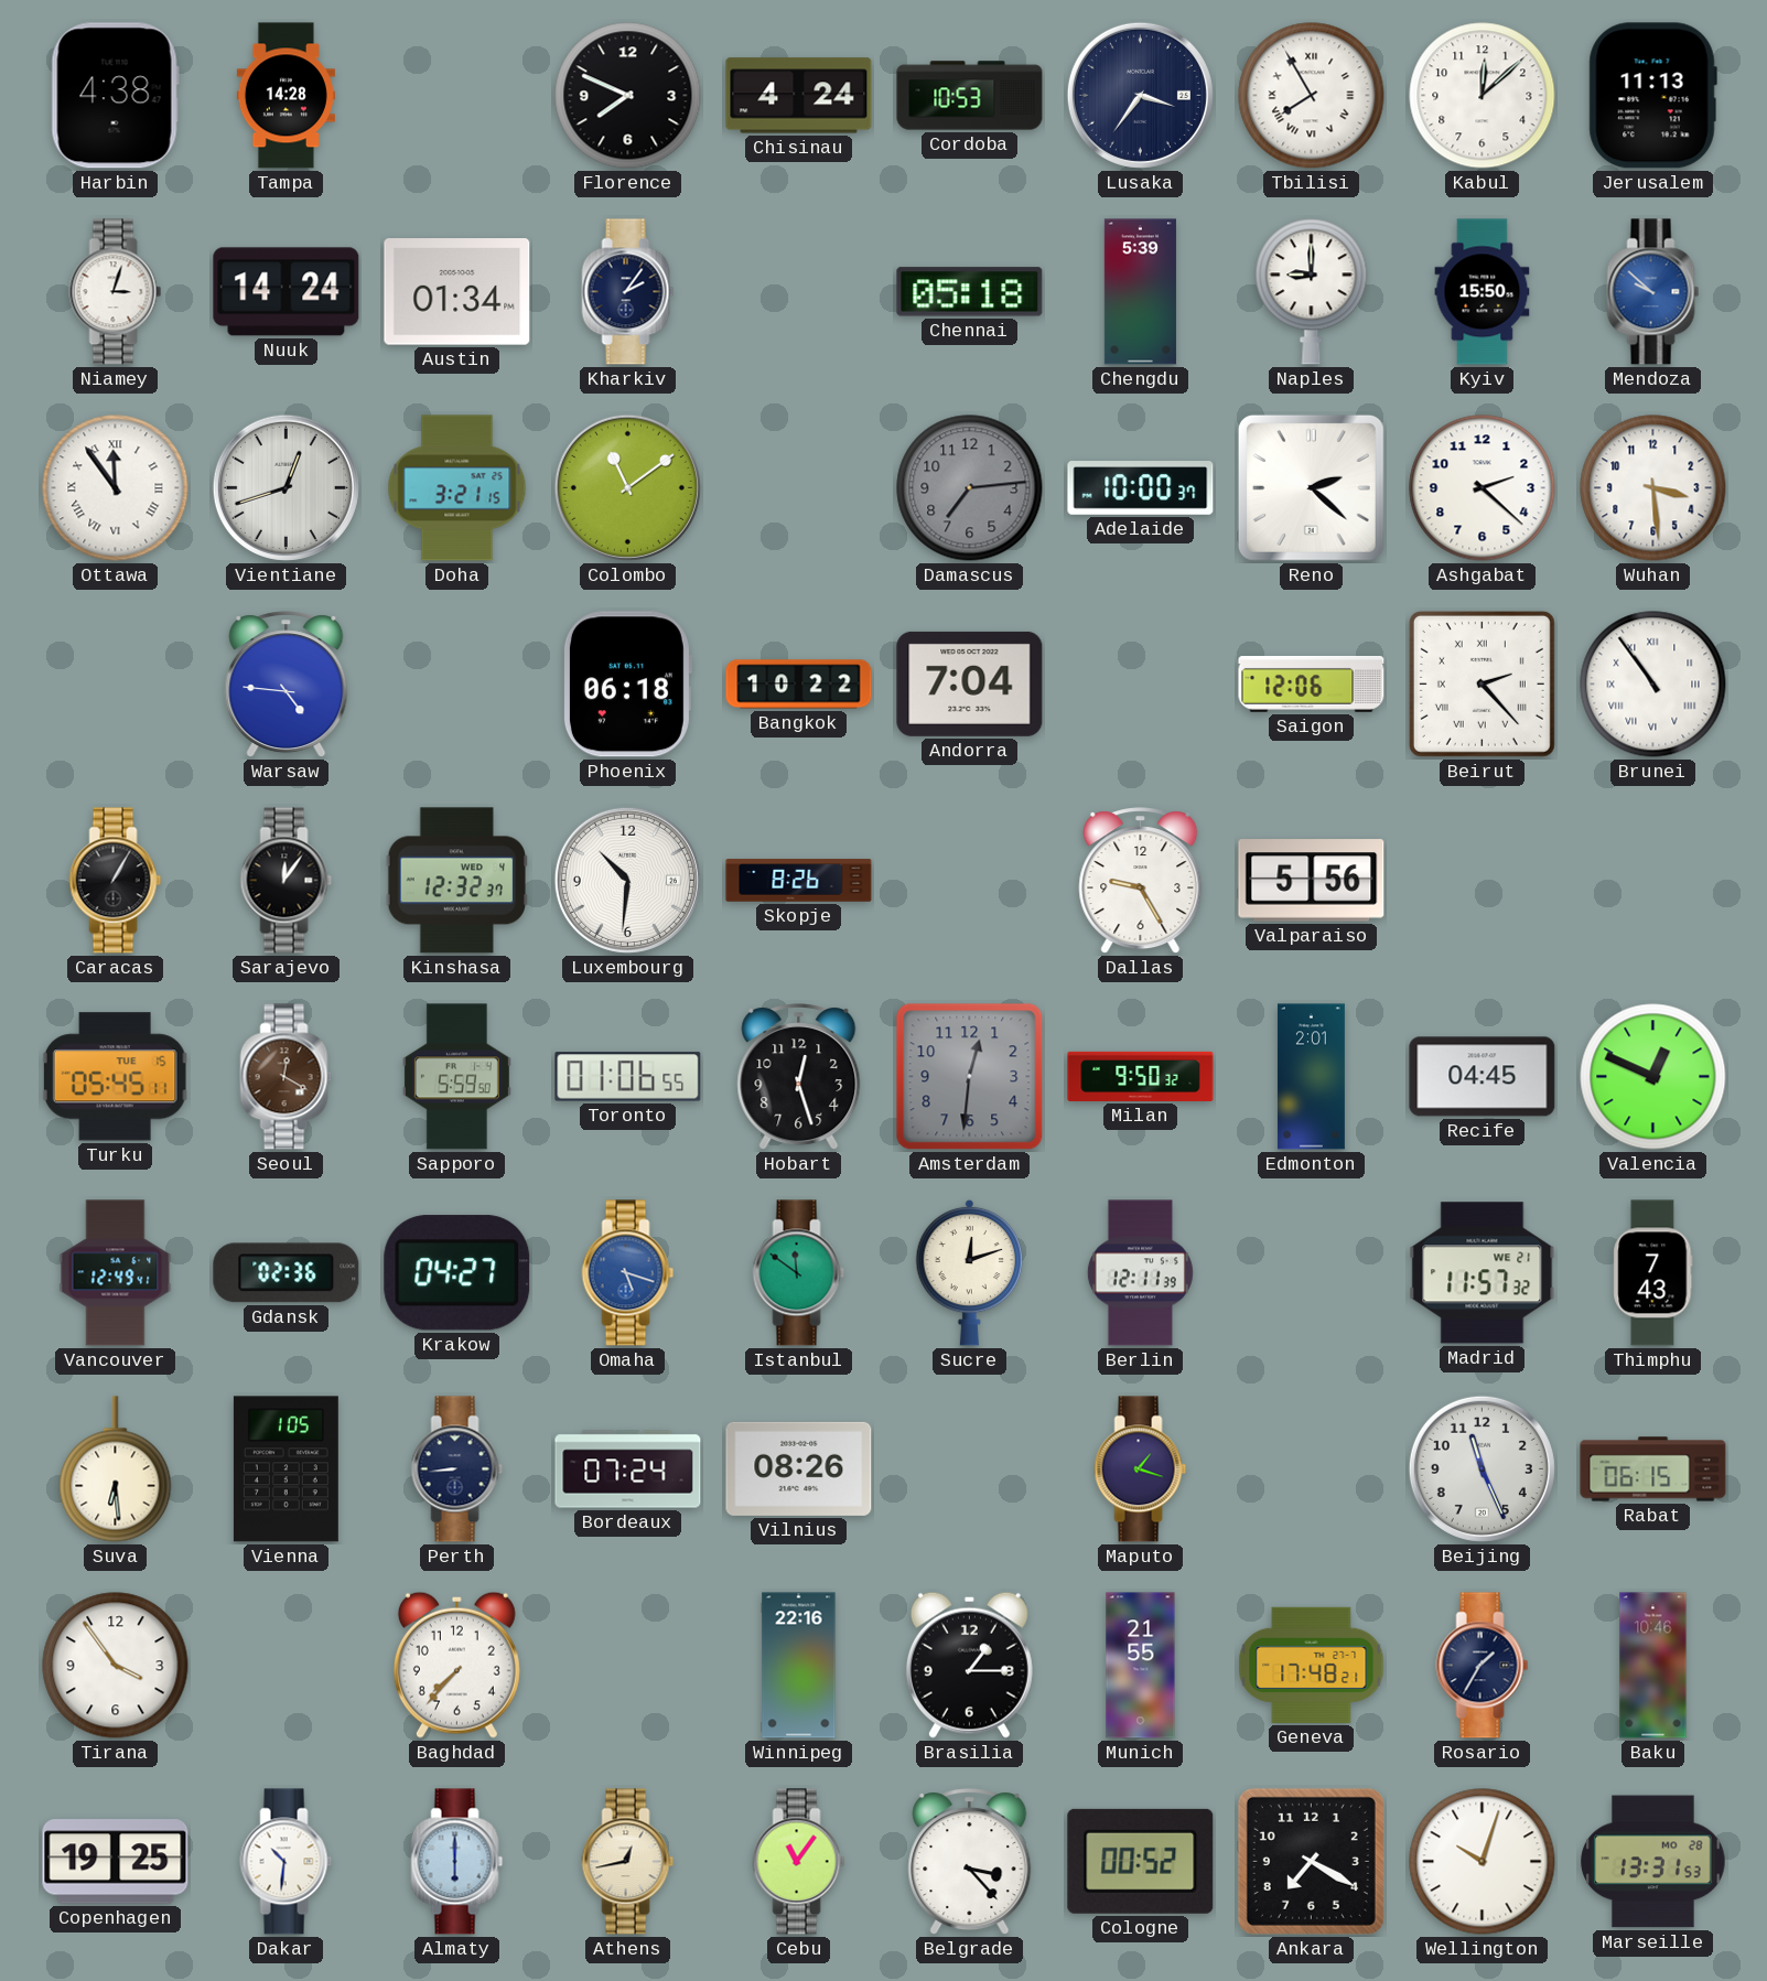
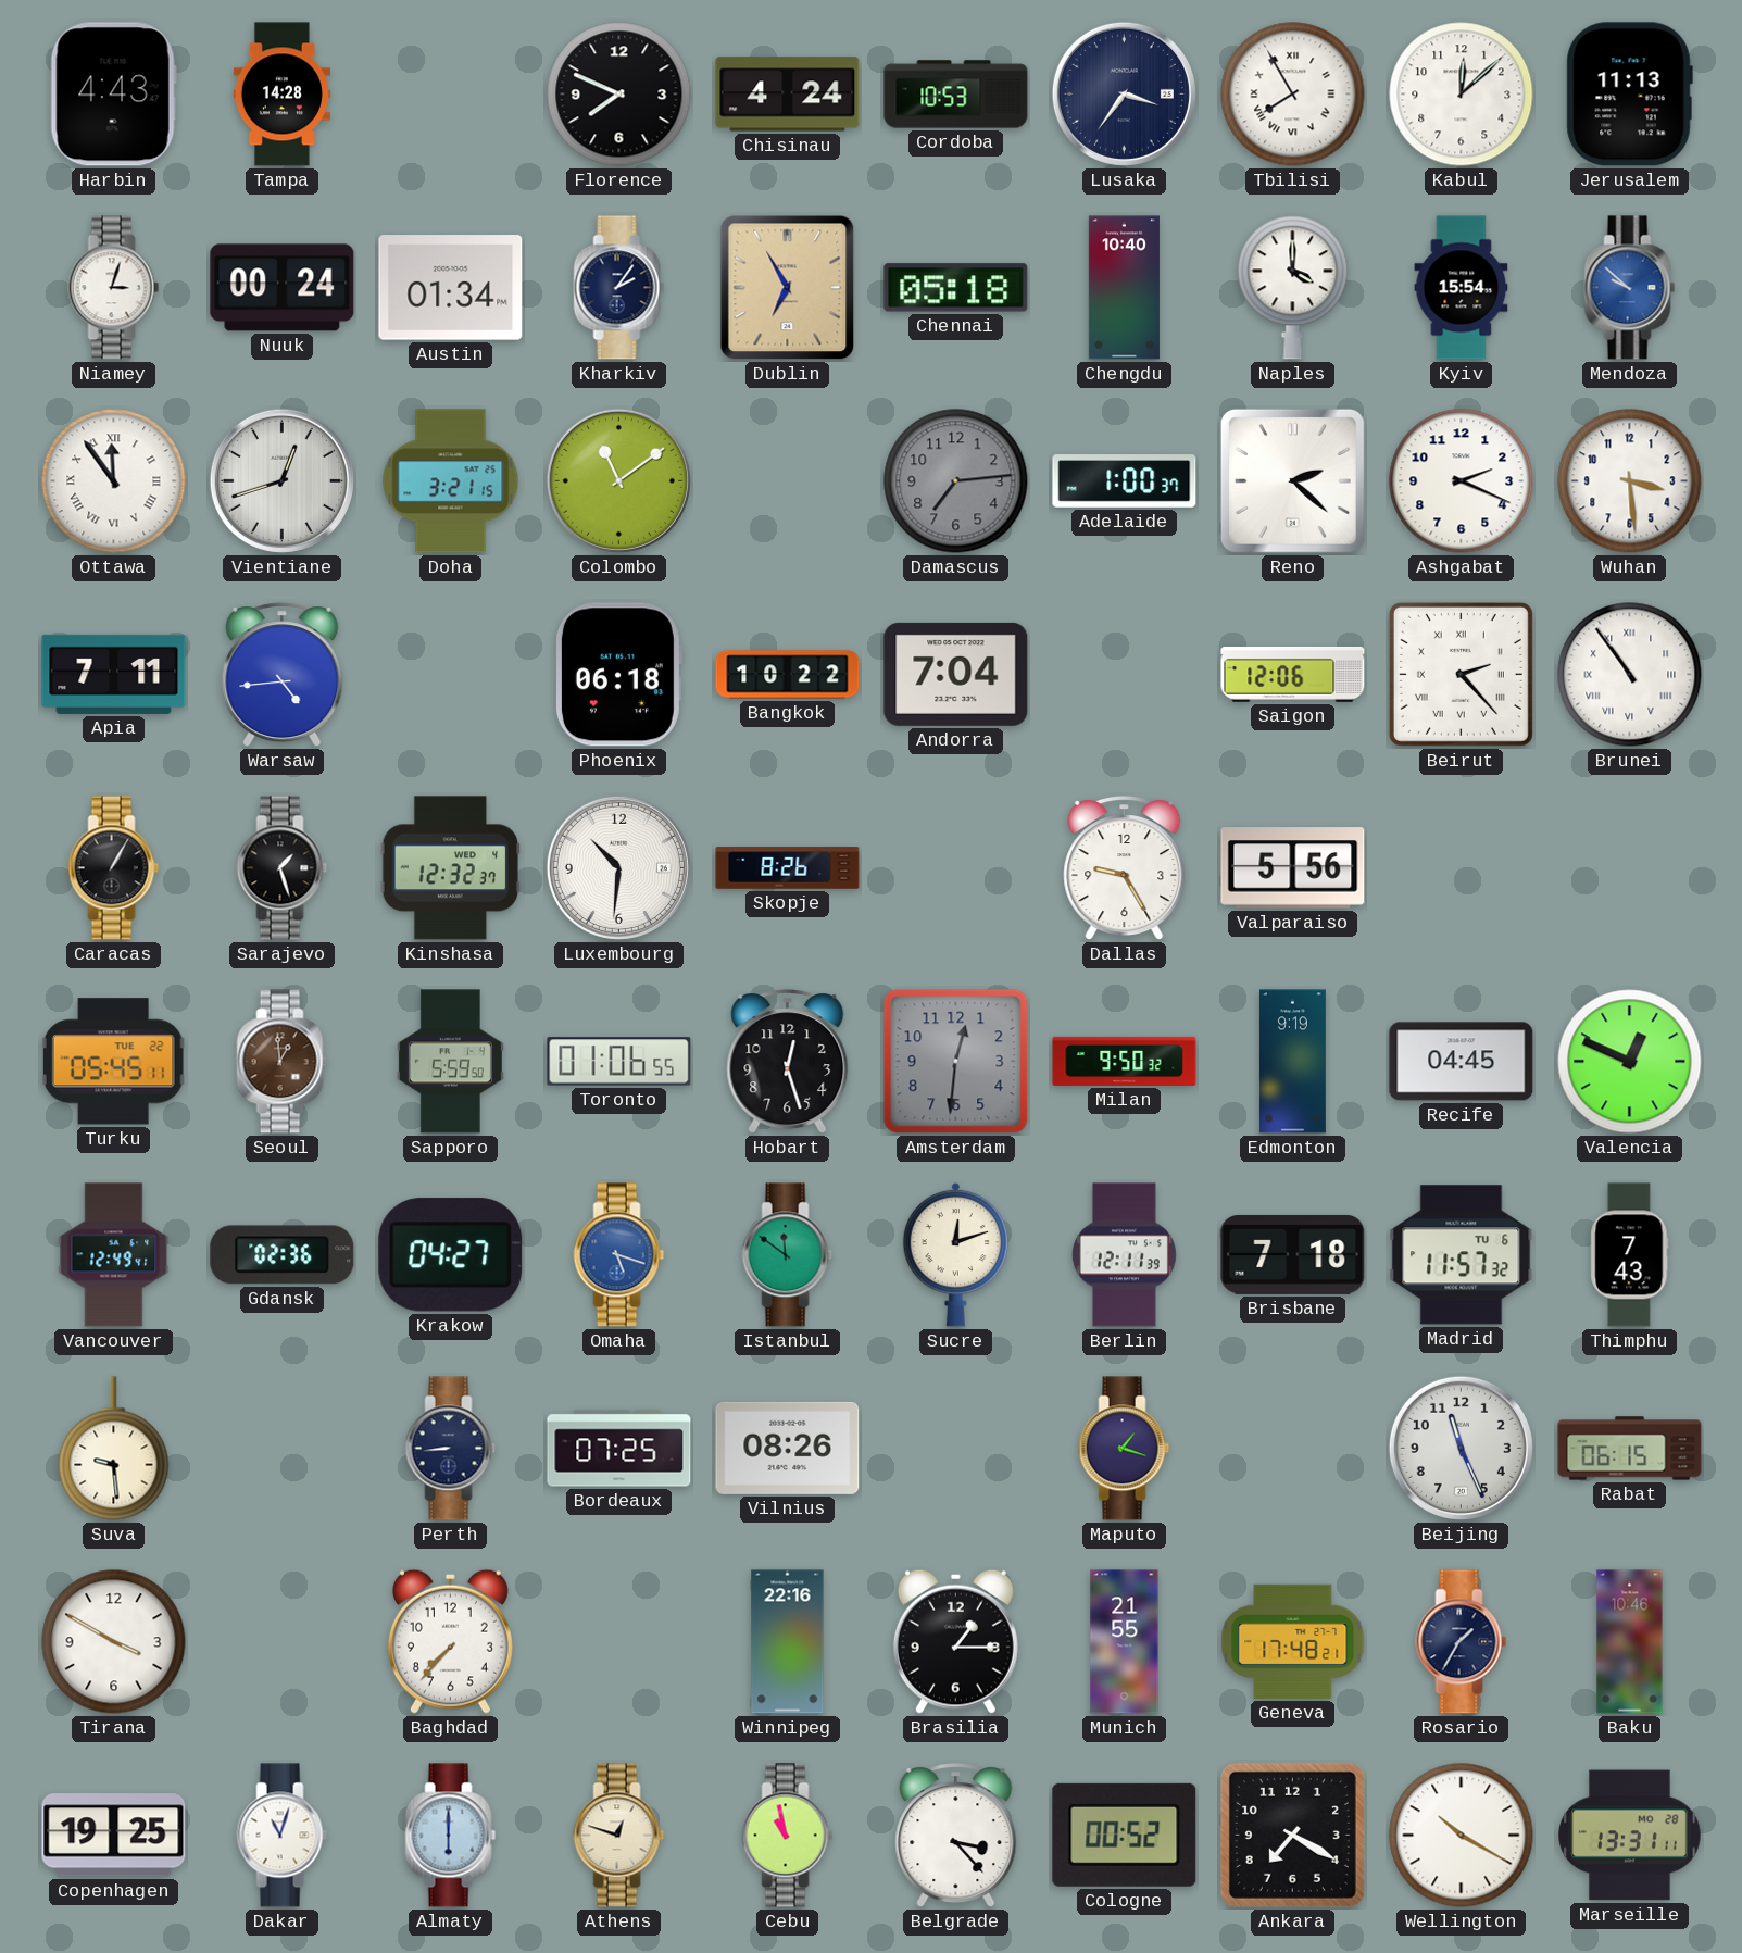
Harbin: 4:38 -> 4:43
Nuuk: 14:24 -> 00:24
Dublin: none -> 6:55
Chengdu: 5:39 -> 10:40
Naples: 9:00 -> 4:00
Kyiv: 15:50 -> 15:54
Adelaide: 10:00 -> 1:00
Ashgabat: 2:22 -> 2:19
Apia: none -> 7:11
Warsaw: 4:46 -> 4:44
Sarajevo: 12:06 -> 1:27
Turku date: TUE 15 -> TUE 22
Seoul: 12:20 -> 12:59
Edmonton: 2:01 -> 9:19
Brisbane: none -> 7:18
Madrid date: WE 21 -> TU 6
Suva: 6:29 -> 9:29
Vienna: 1:05 -> none
Bordeaux: 07:24 -> 07:25
Tirana: 3:54 -> 3:50
Dakar: 10:31 -> 11:03
Athens: 12:43 -> 12:48
Cebu: 11:06 -> 10:58
Wellington: 10:03 -> 10:20
Marseille: 13:31:53 -> 13:31:11
